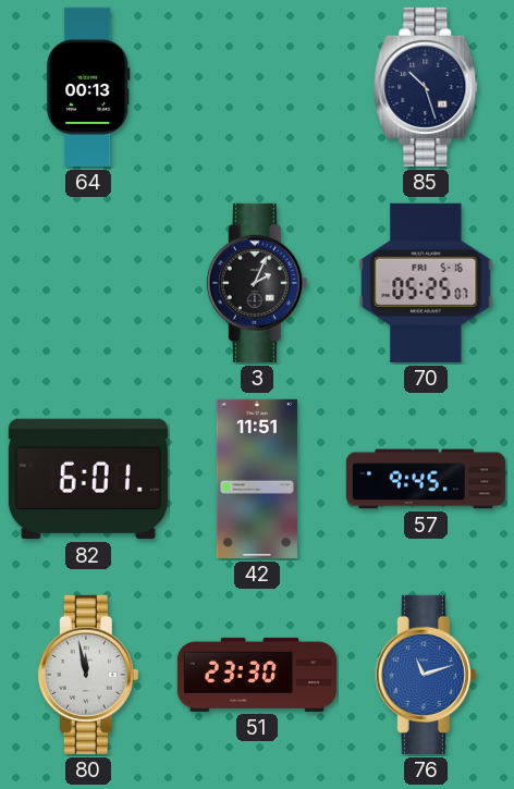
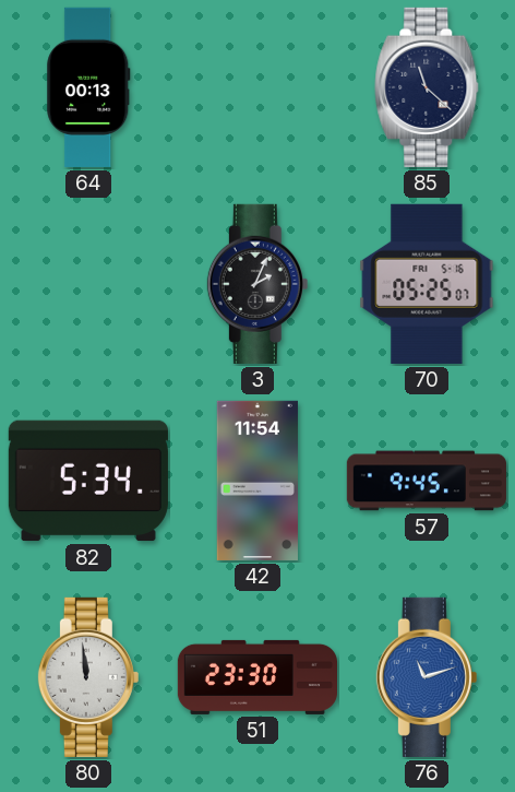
85: 10:27 -> 11:22
82: 6:01 -> 5:34
42: 11:51 -> 11:54
80: 11:58 -> 11:59
